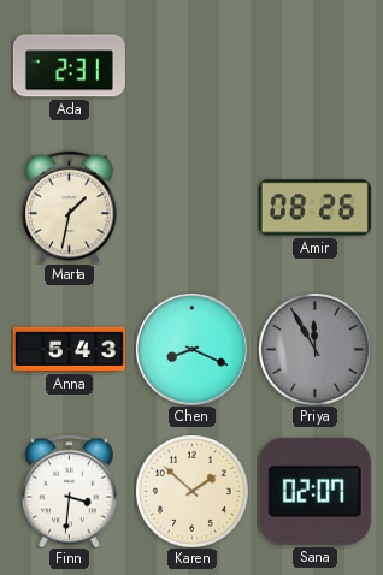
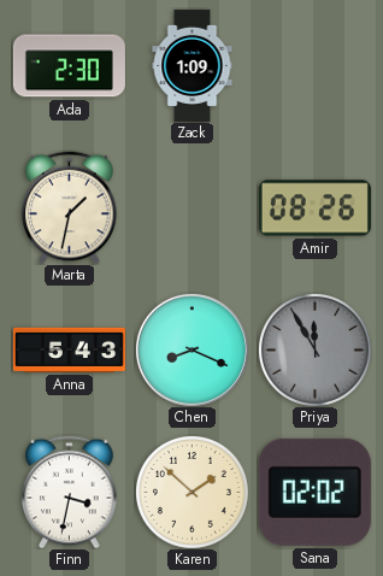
Ada: 2:31 -> 2:30
Zack: none -> 1:09
Finn: 3:31 -> 3:32
Sana: 02:07 -> 02:02
